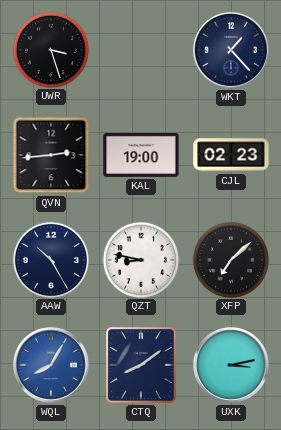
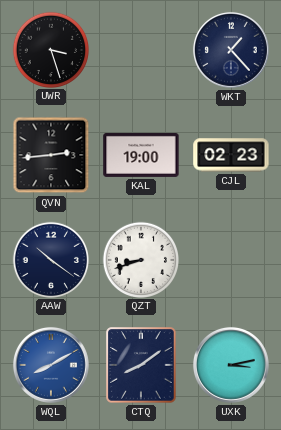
AAW: 10:25 -> 10:21
QZT: 8:47 -> 8:42
XFP: 7:08 -> none
WQL: 8:05 -> 8:10
